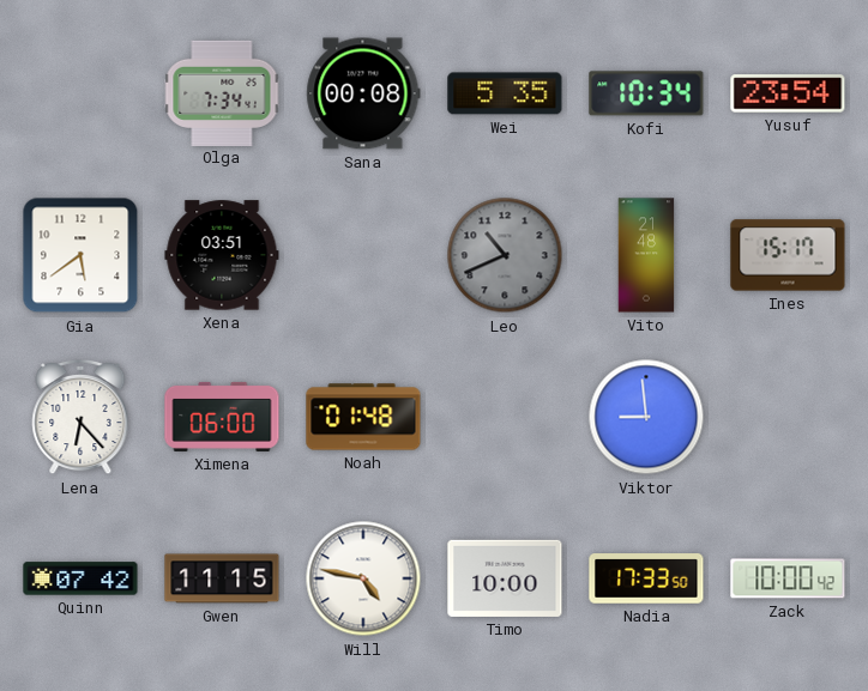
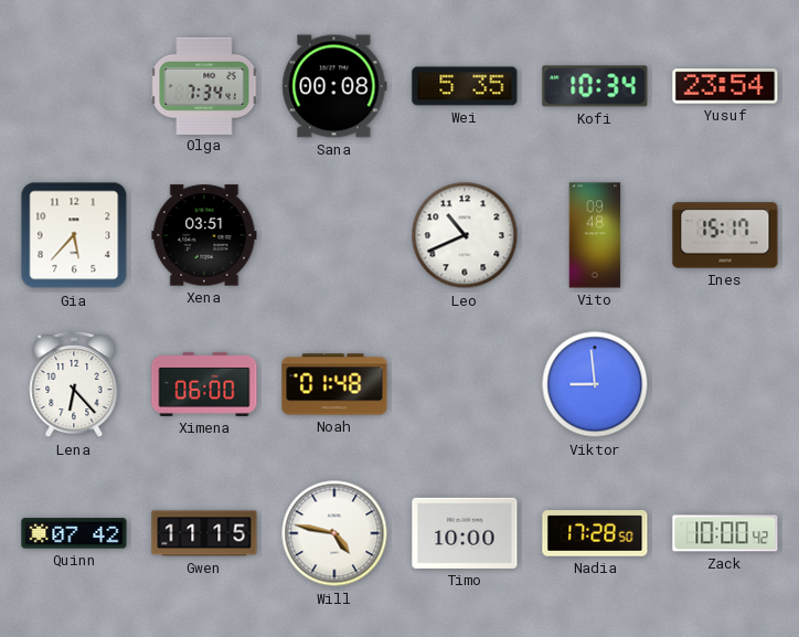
Gia: 5:39 -> 5:37
Leo dial: grey -> white
Vito: 21:48 -> 09:48
Nadia: 17:33 -> 17:28
